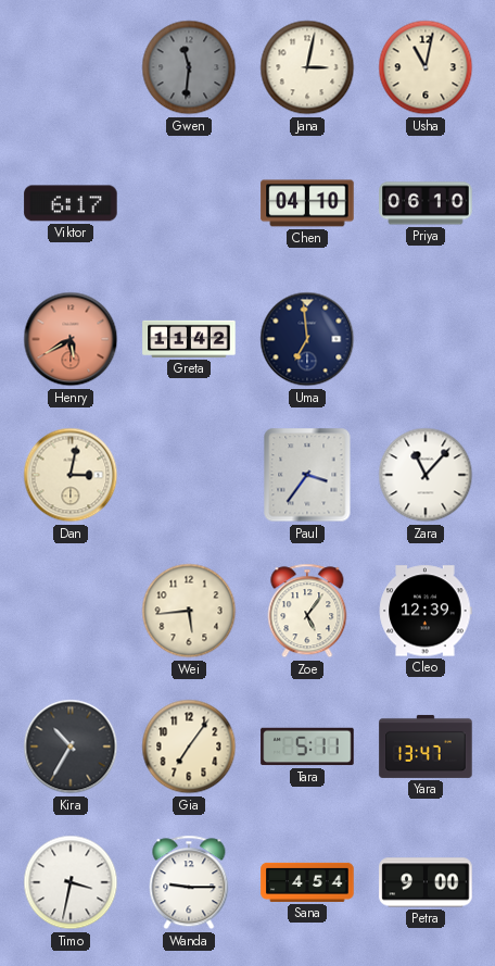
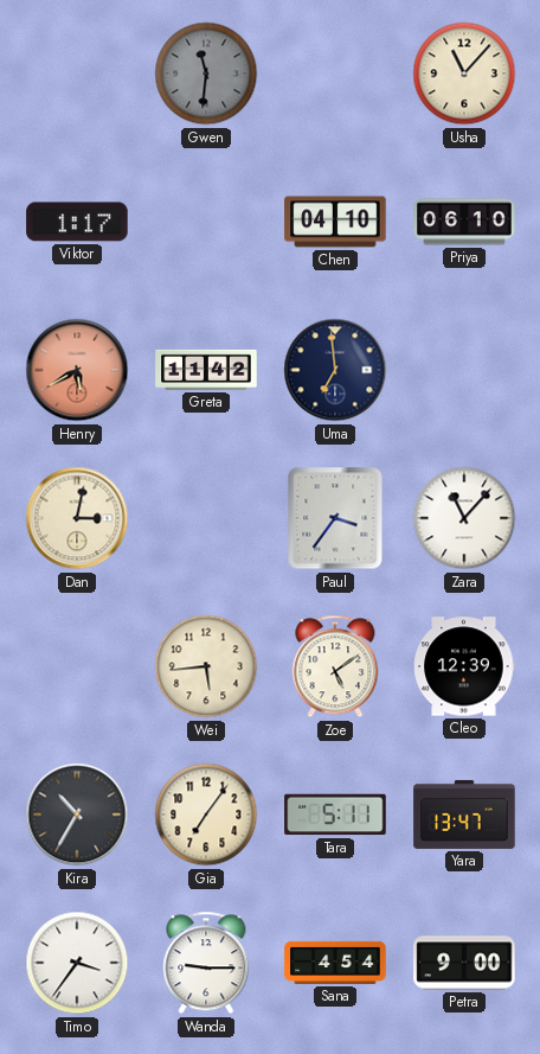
Jana: 3:02 -> none
Usha: 11:02 -> 11:07
Viktor: 6:17 -> 1:17
Zoe: 5:06 -> 5:09
Timo: 3:32 -> 3:36
